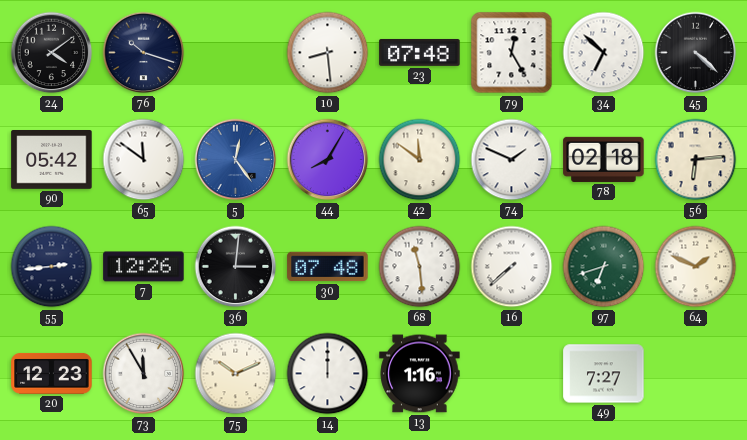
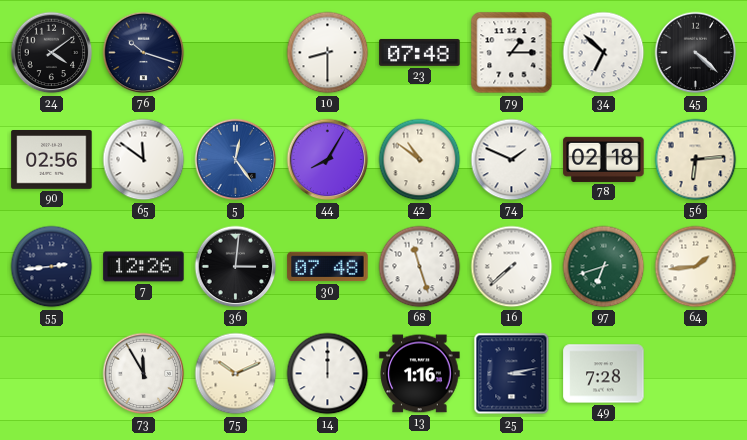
10: 8:29 -> 8:30
79: 12:25 -> 1:15
90: 05:42 -> 02:56
42: 11:51 -> 10:51
68: 11:29 -> 11:27
64: 1:49 -> 1:44
20: 12:23 -> none
25: none -> 3:13
49: 7:27 -> 7:28
